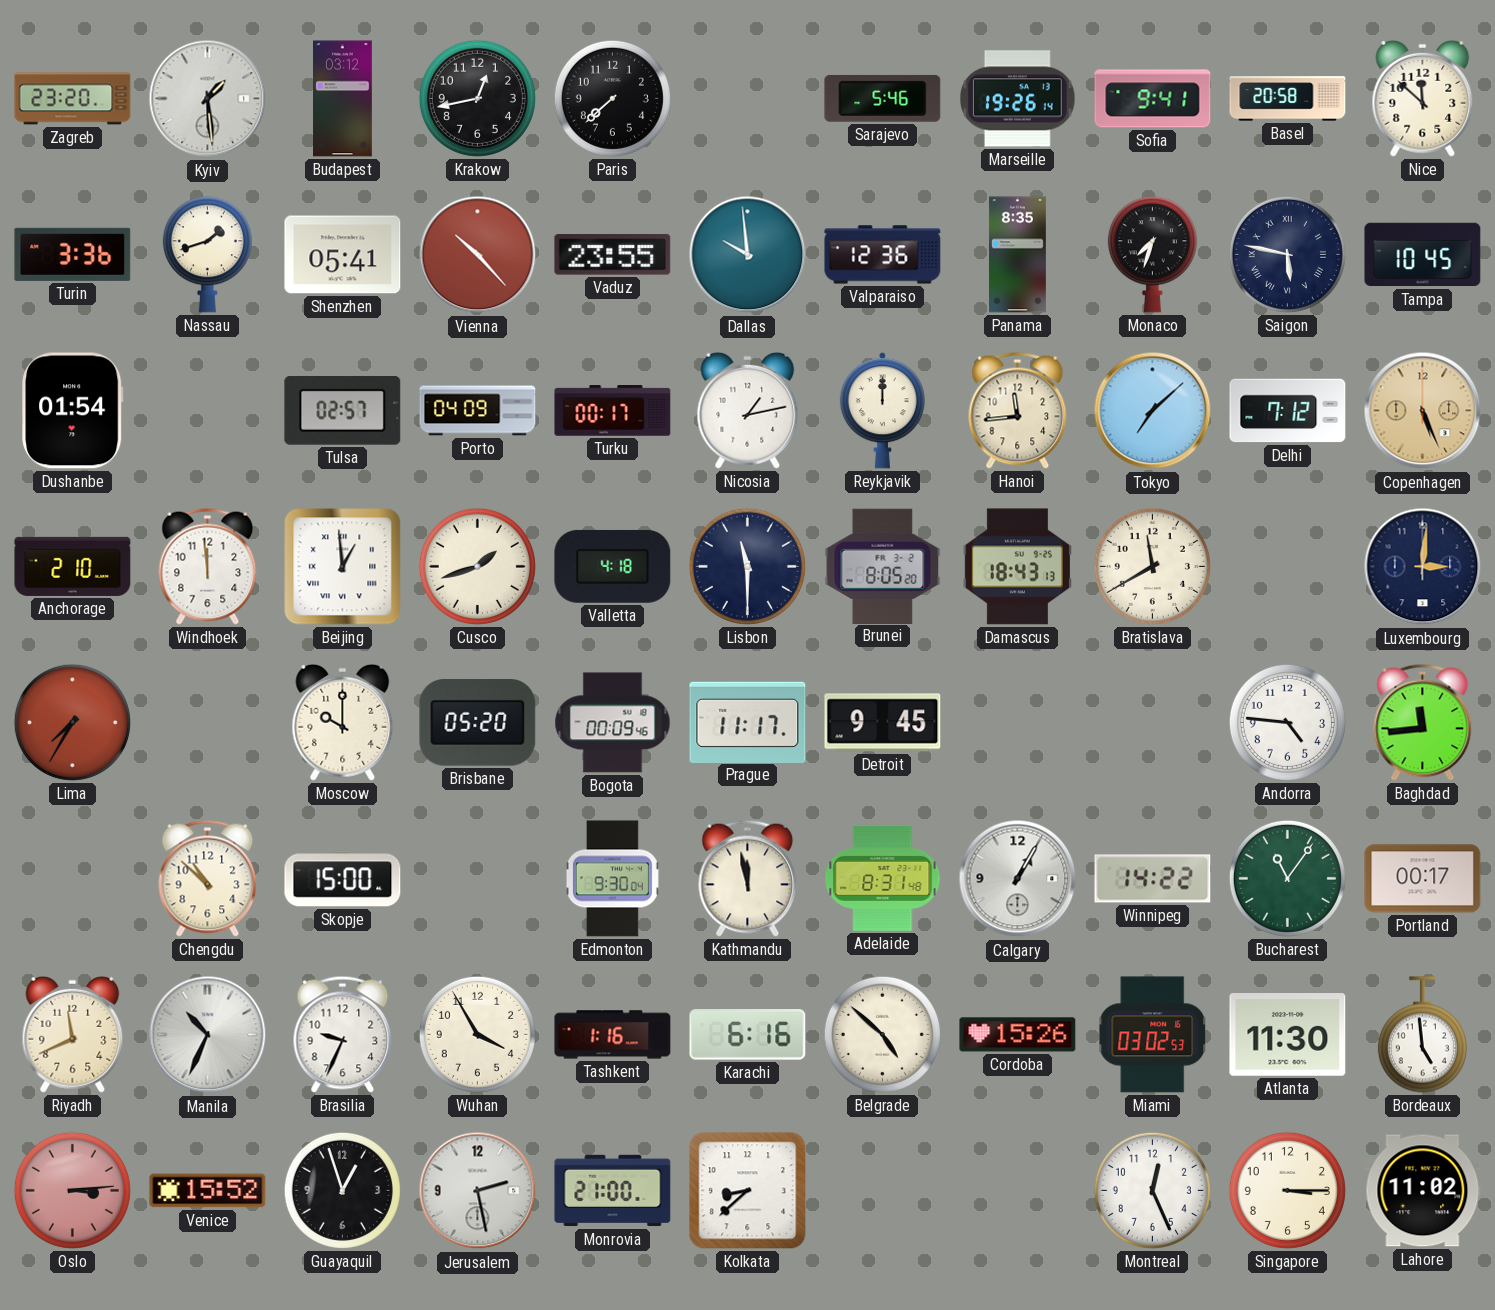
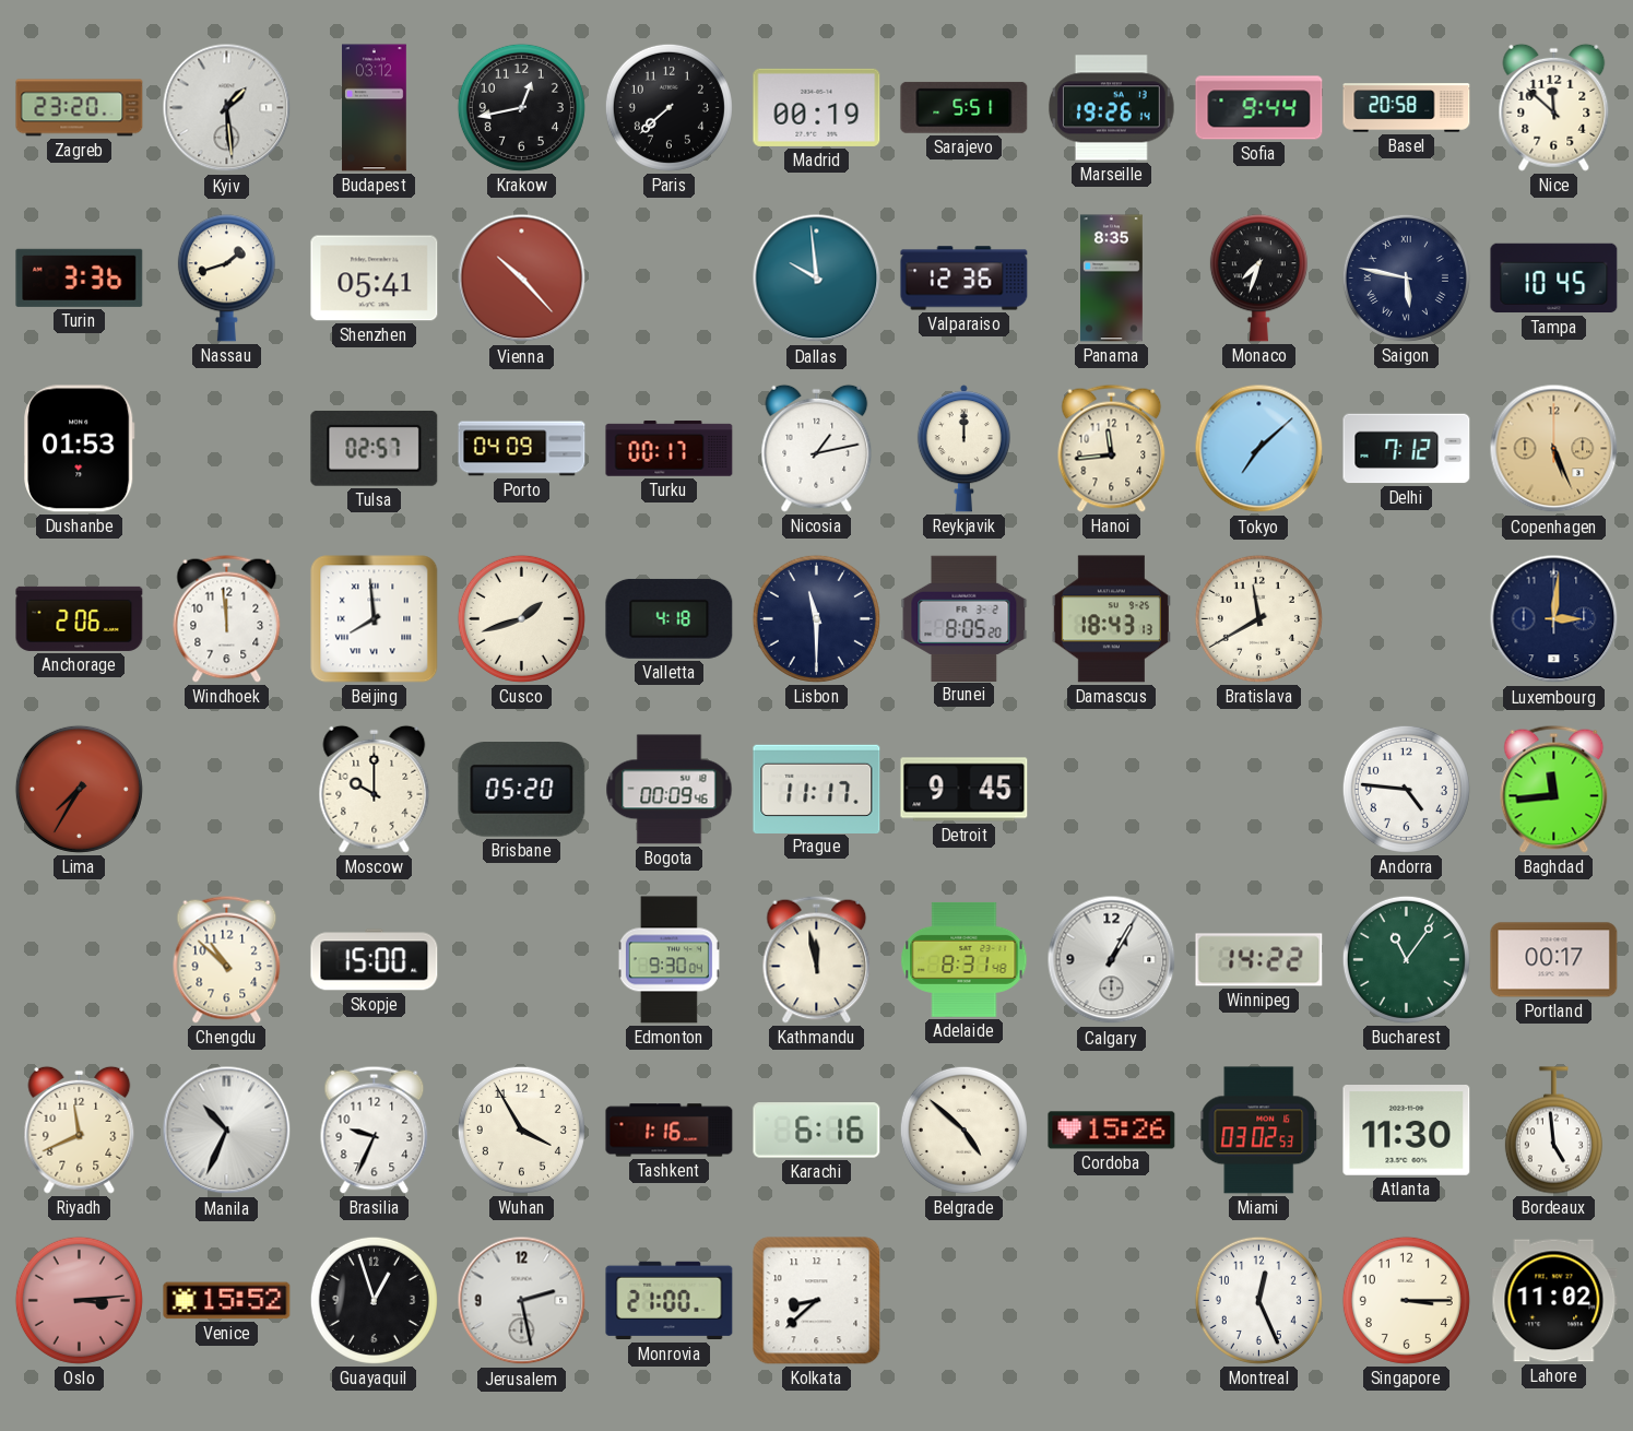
Madrid: none -> 00:19
Sarajevo: 5:46 -> 5:51
Sofia: 9:41 -> 9:44
Vaduz: 23:55 -> none
Dushanbe: 01:54 -> 01:53
Anchorage: 2:10 -> 2:06
Beijing: 12:59 -> 7:59
